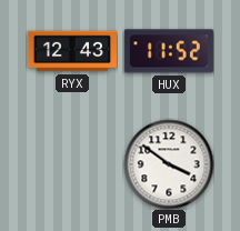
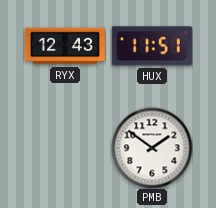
HUX: 11:52 -> 11:51
PMB: 3:51 -> 1:51
